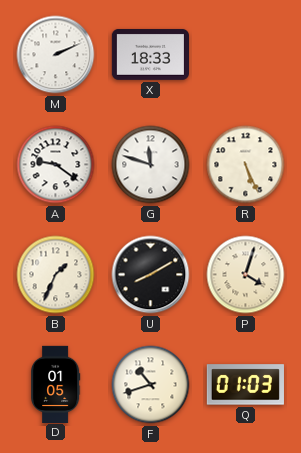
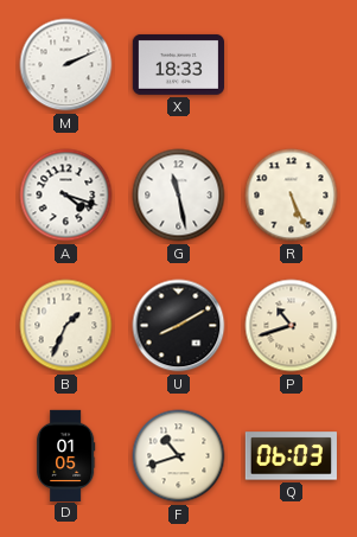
A: 9:21 -> 4:18
G: 11:48 -> 11:28
P: 4:03 -> 10:42
Q: 01:03 -> 06:03
